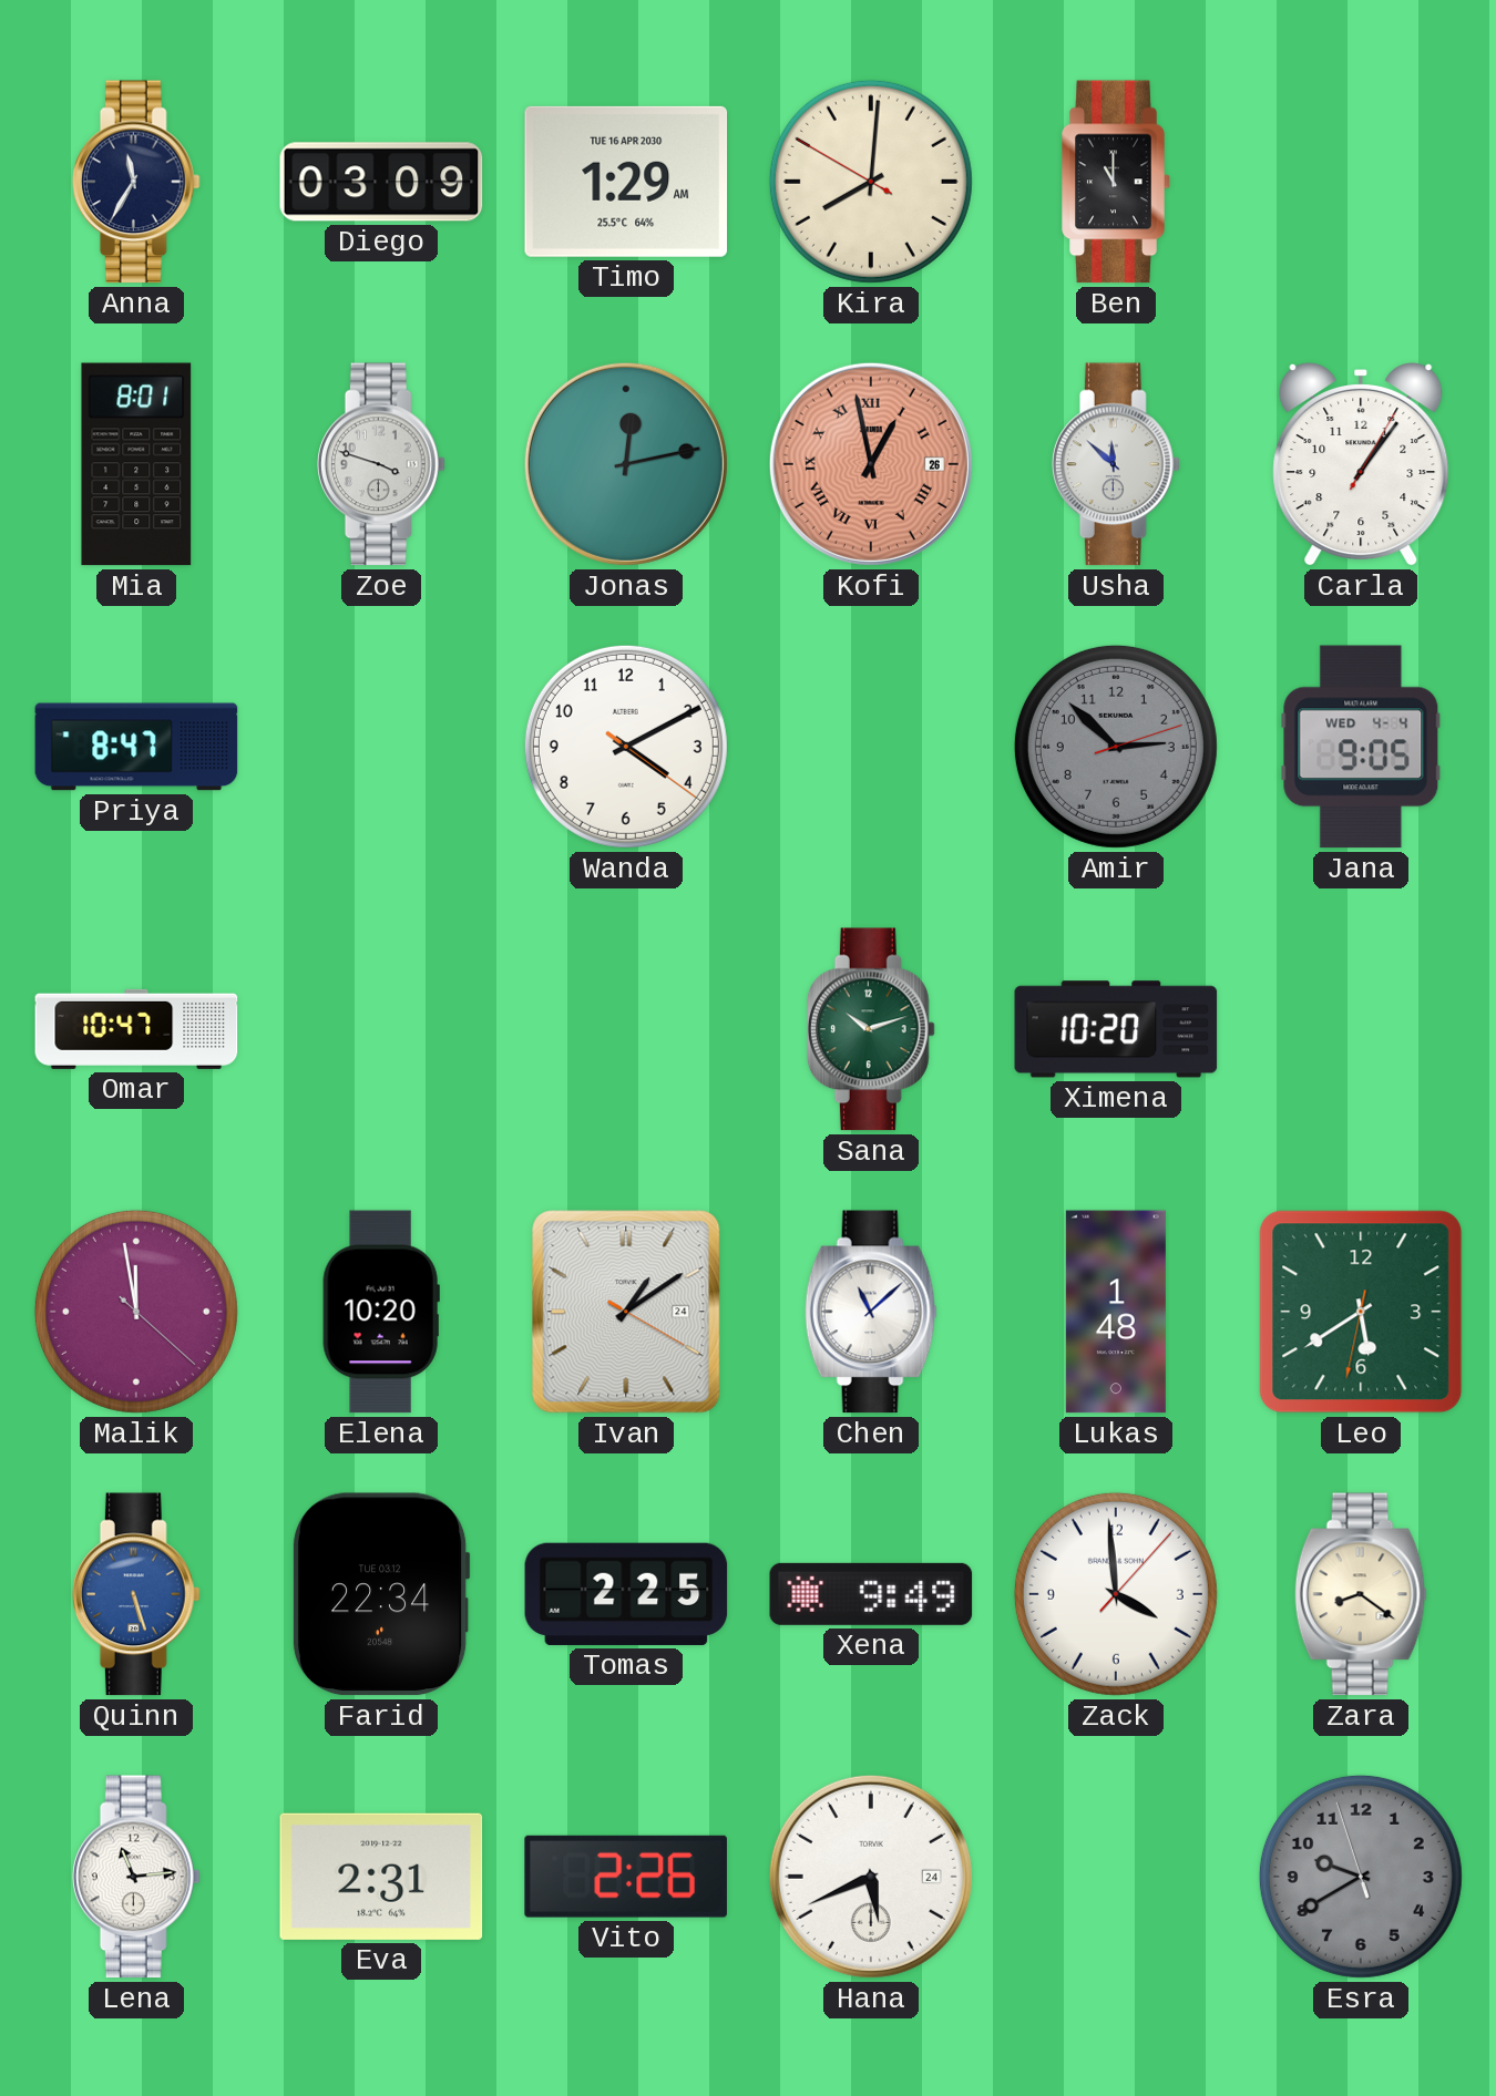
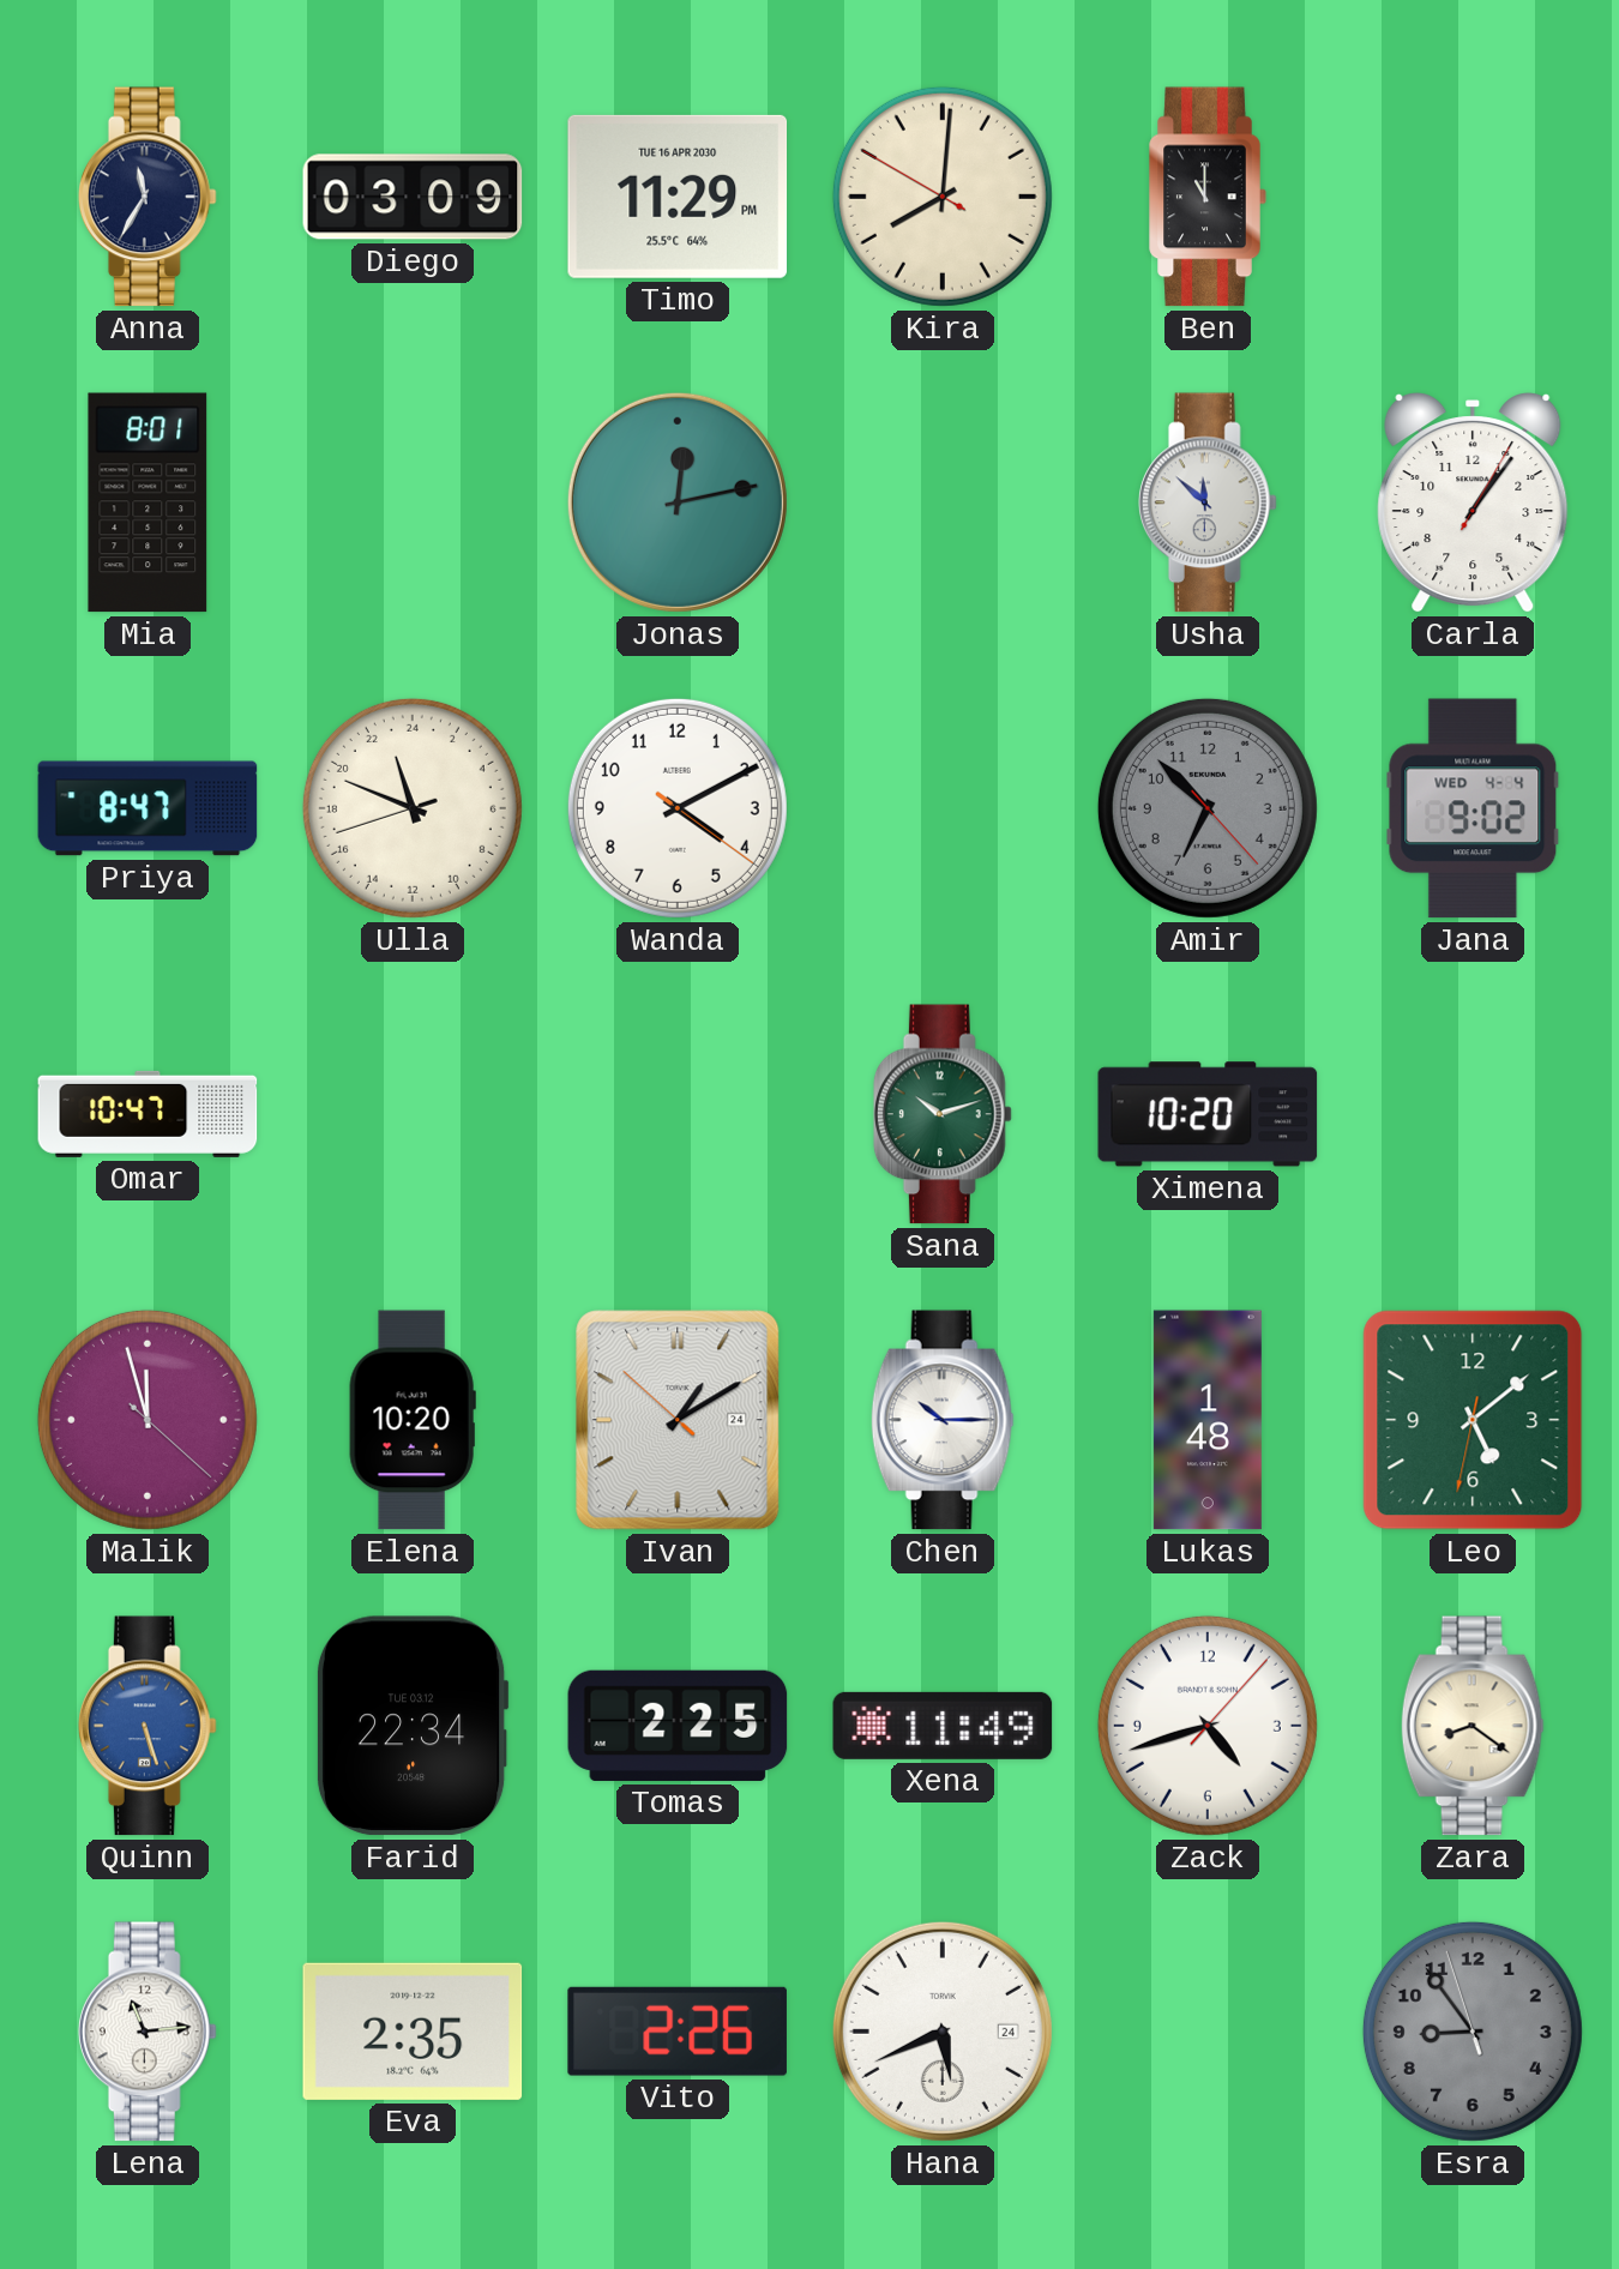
Timo: 1:29 -> 11:29
Zoe: 3:48 -> none
Kofi: 12:58 -> none
Ulla: none -> 22:48
Amir: 2:52 -> 6:52
Jana: 9:05 -> 9:02
Malik: 11:58 -> 11:57
Ivan: 1:09:20 -> 1:09:52
Chen: 11:08 -> 10:15
Leo: 5:39 -> 5:08
Xena: 9:49 -> 11:49
Zack: 3:59 -> 4:42
Eva: 2:31 -> 2:35
Esra: 9:39 -> 8:53
